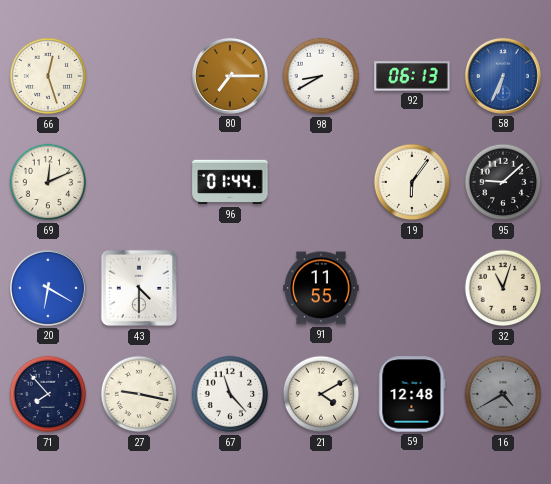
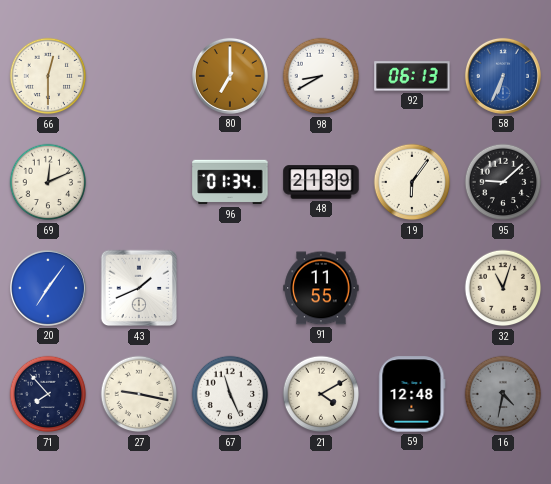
66: 12:27 -> 12:30
80: 7:15 -> 7:00
96: 01:44 -> 01:34
48: none -> 21:39
20: 6:20 -> 7:06
43: 4:30 -> 1:41
67: 11:23 -> 11:26
16: 4:40 -> 4:32
